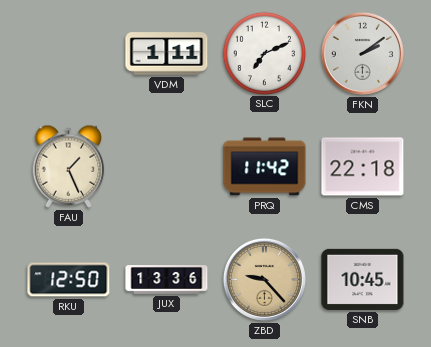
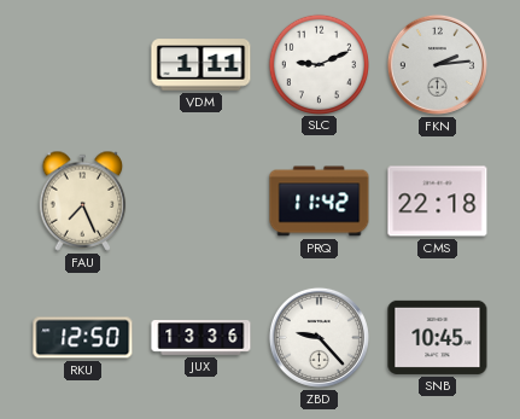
SLC: 7:11 -> 9:11
FKN: 2:09 -> 2:14
FAU: 1:26 -> 7:26
ZBD dial: champagne -> white
